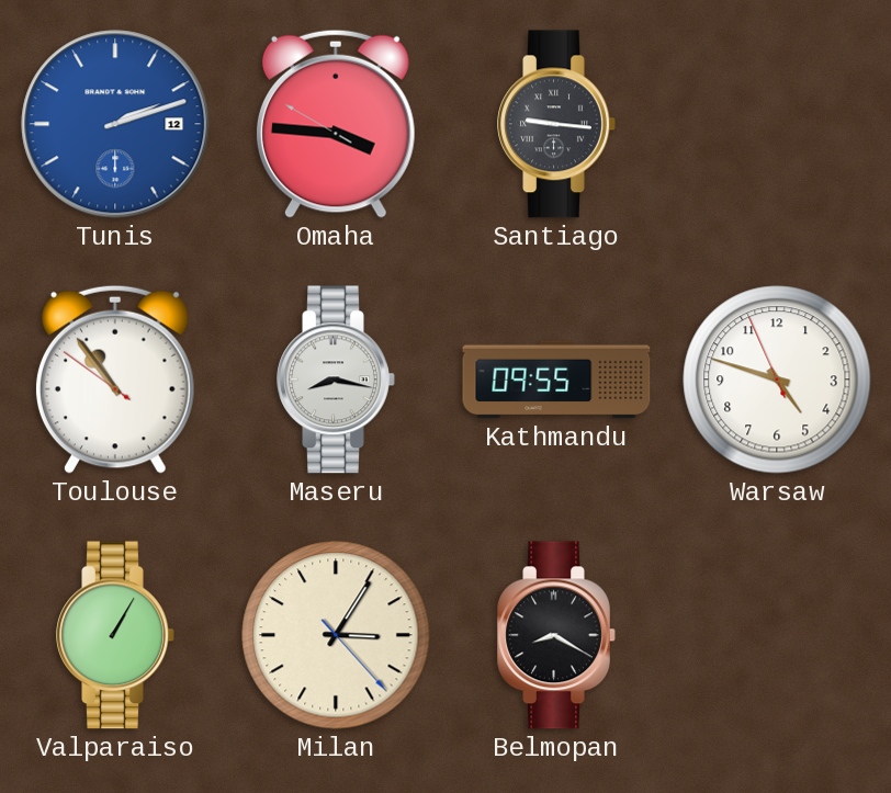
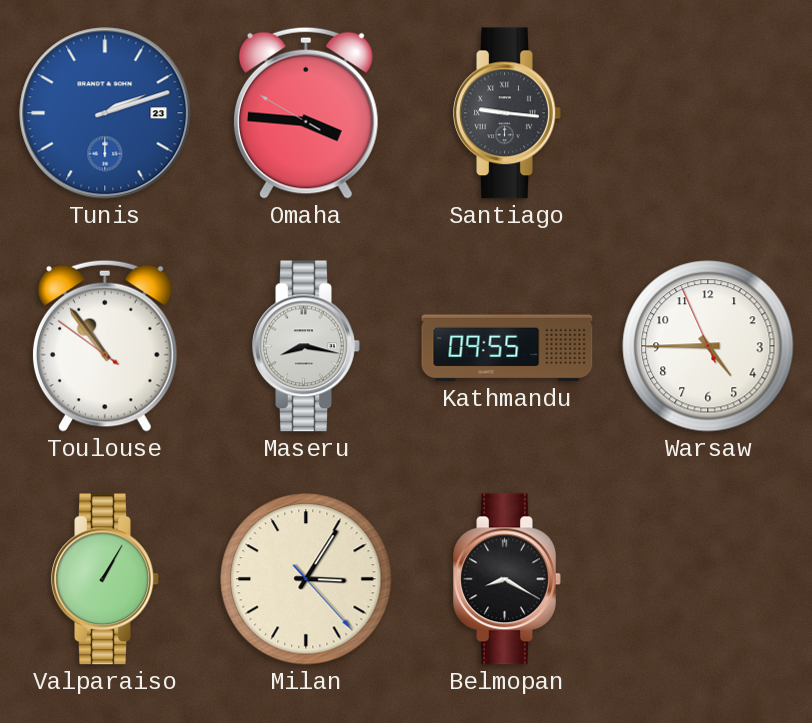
Tunis date: 12 -> 23
Warsaw: 4:47 -> 4:44
